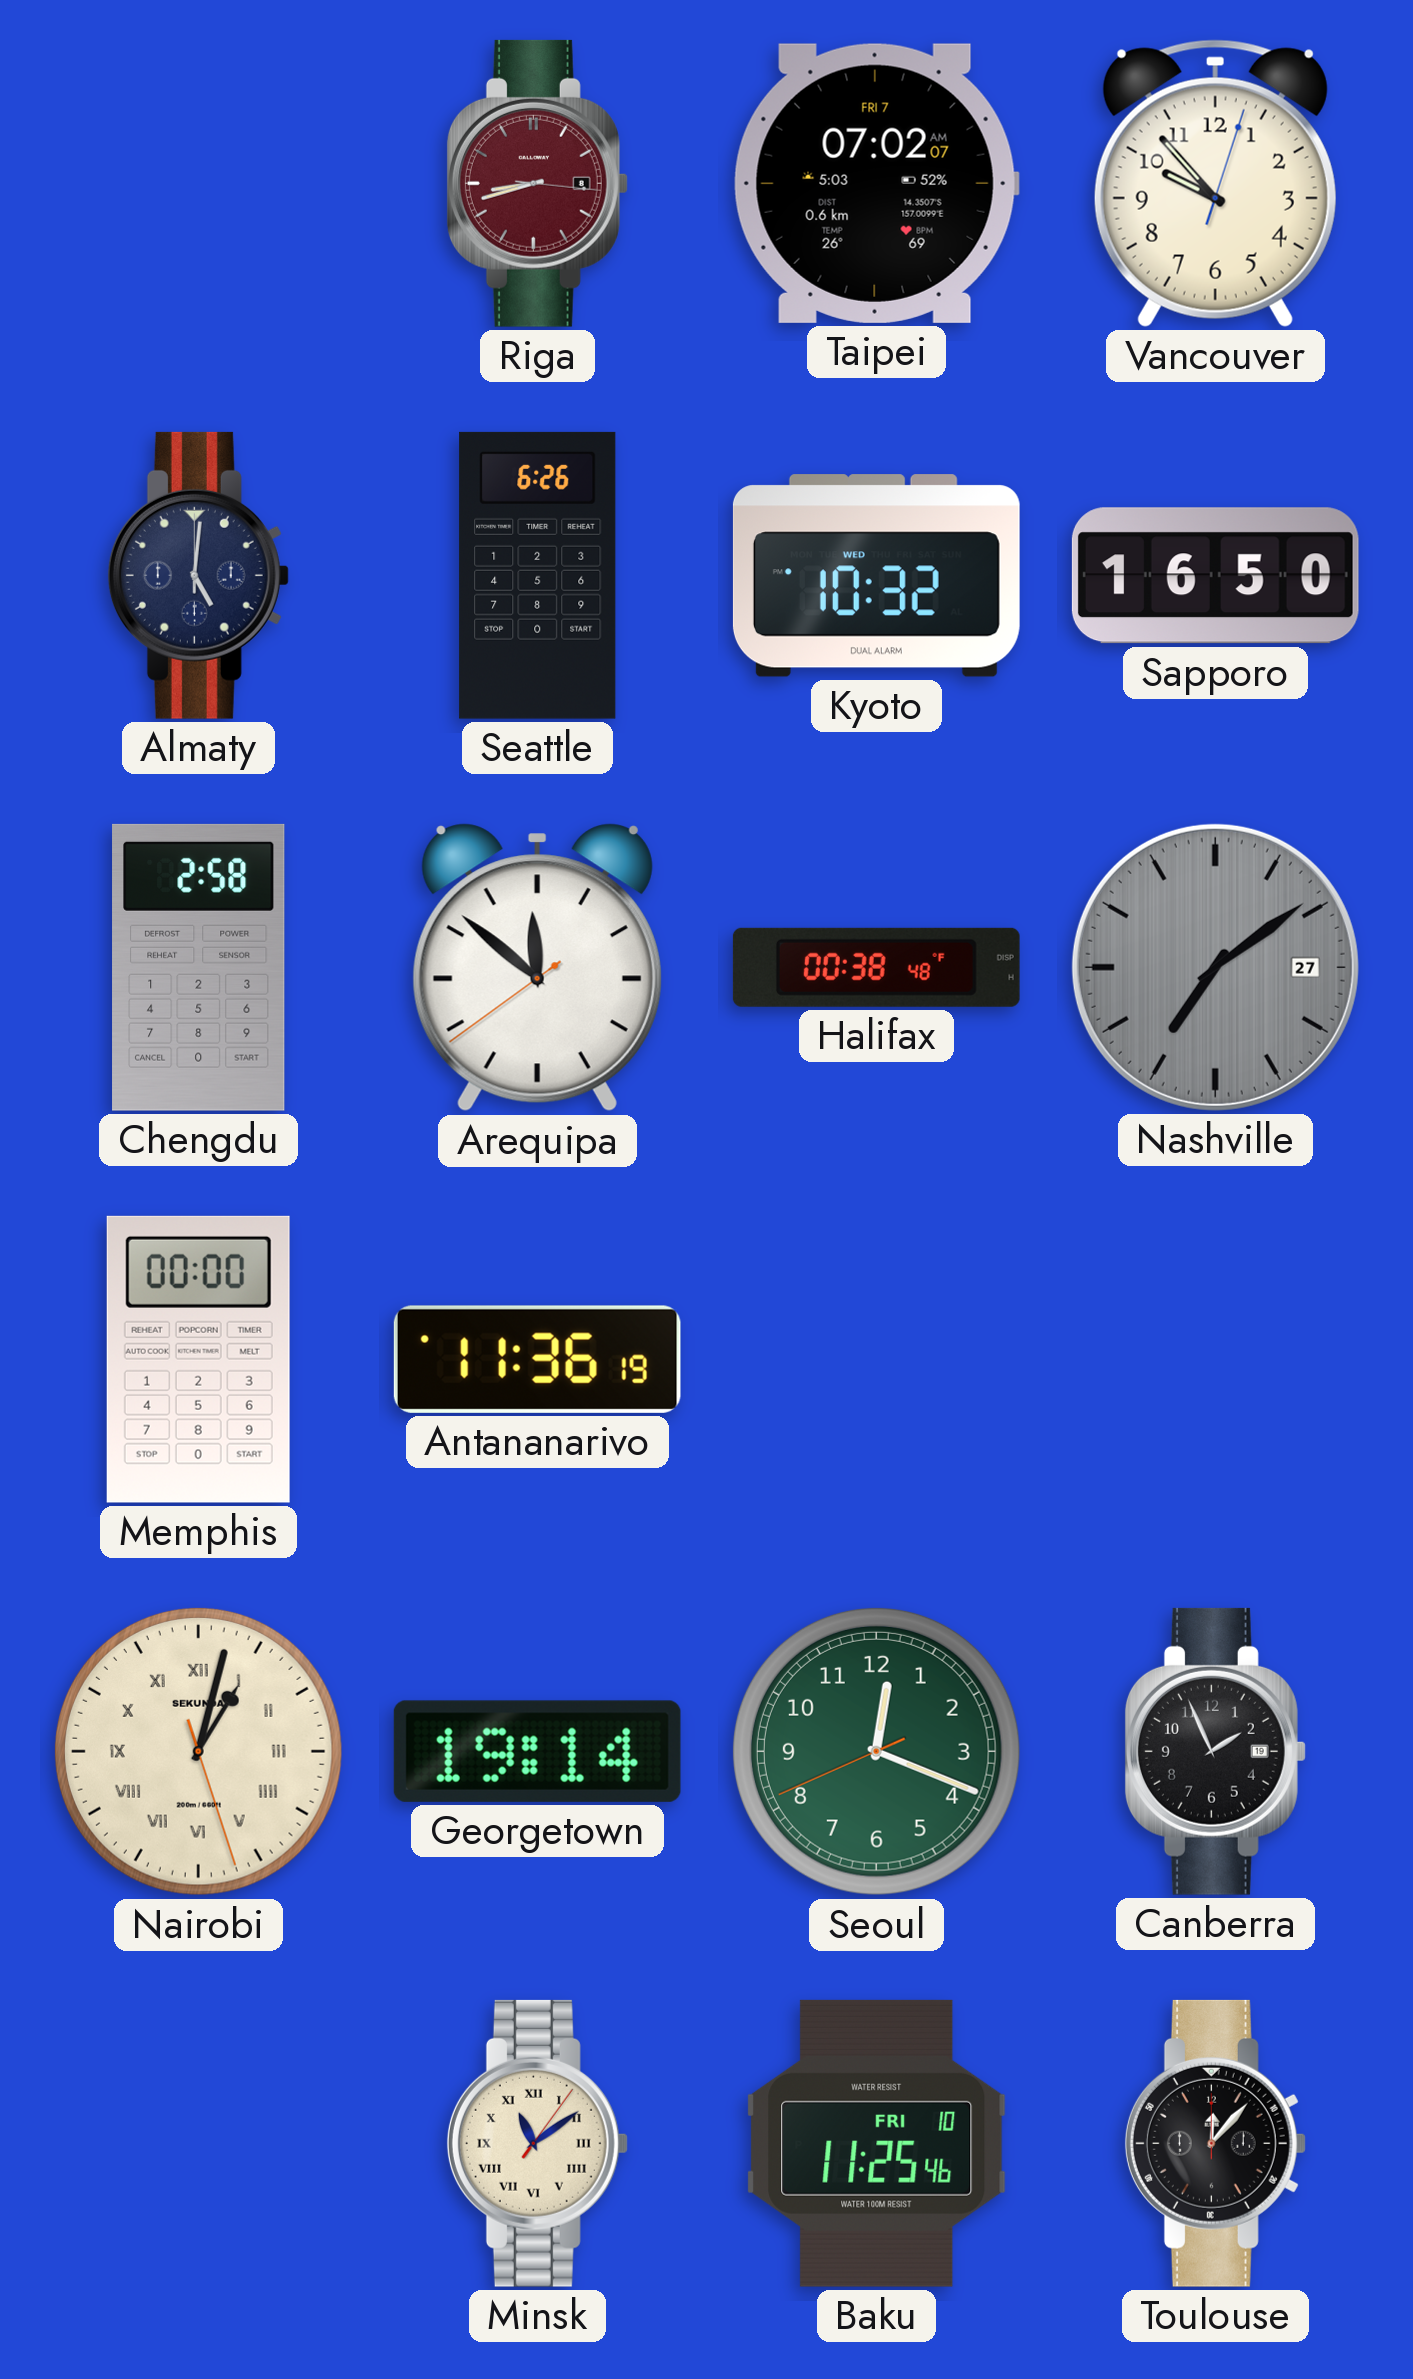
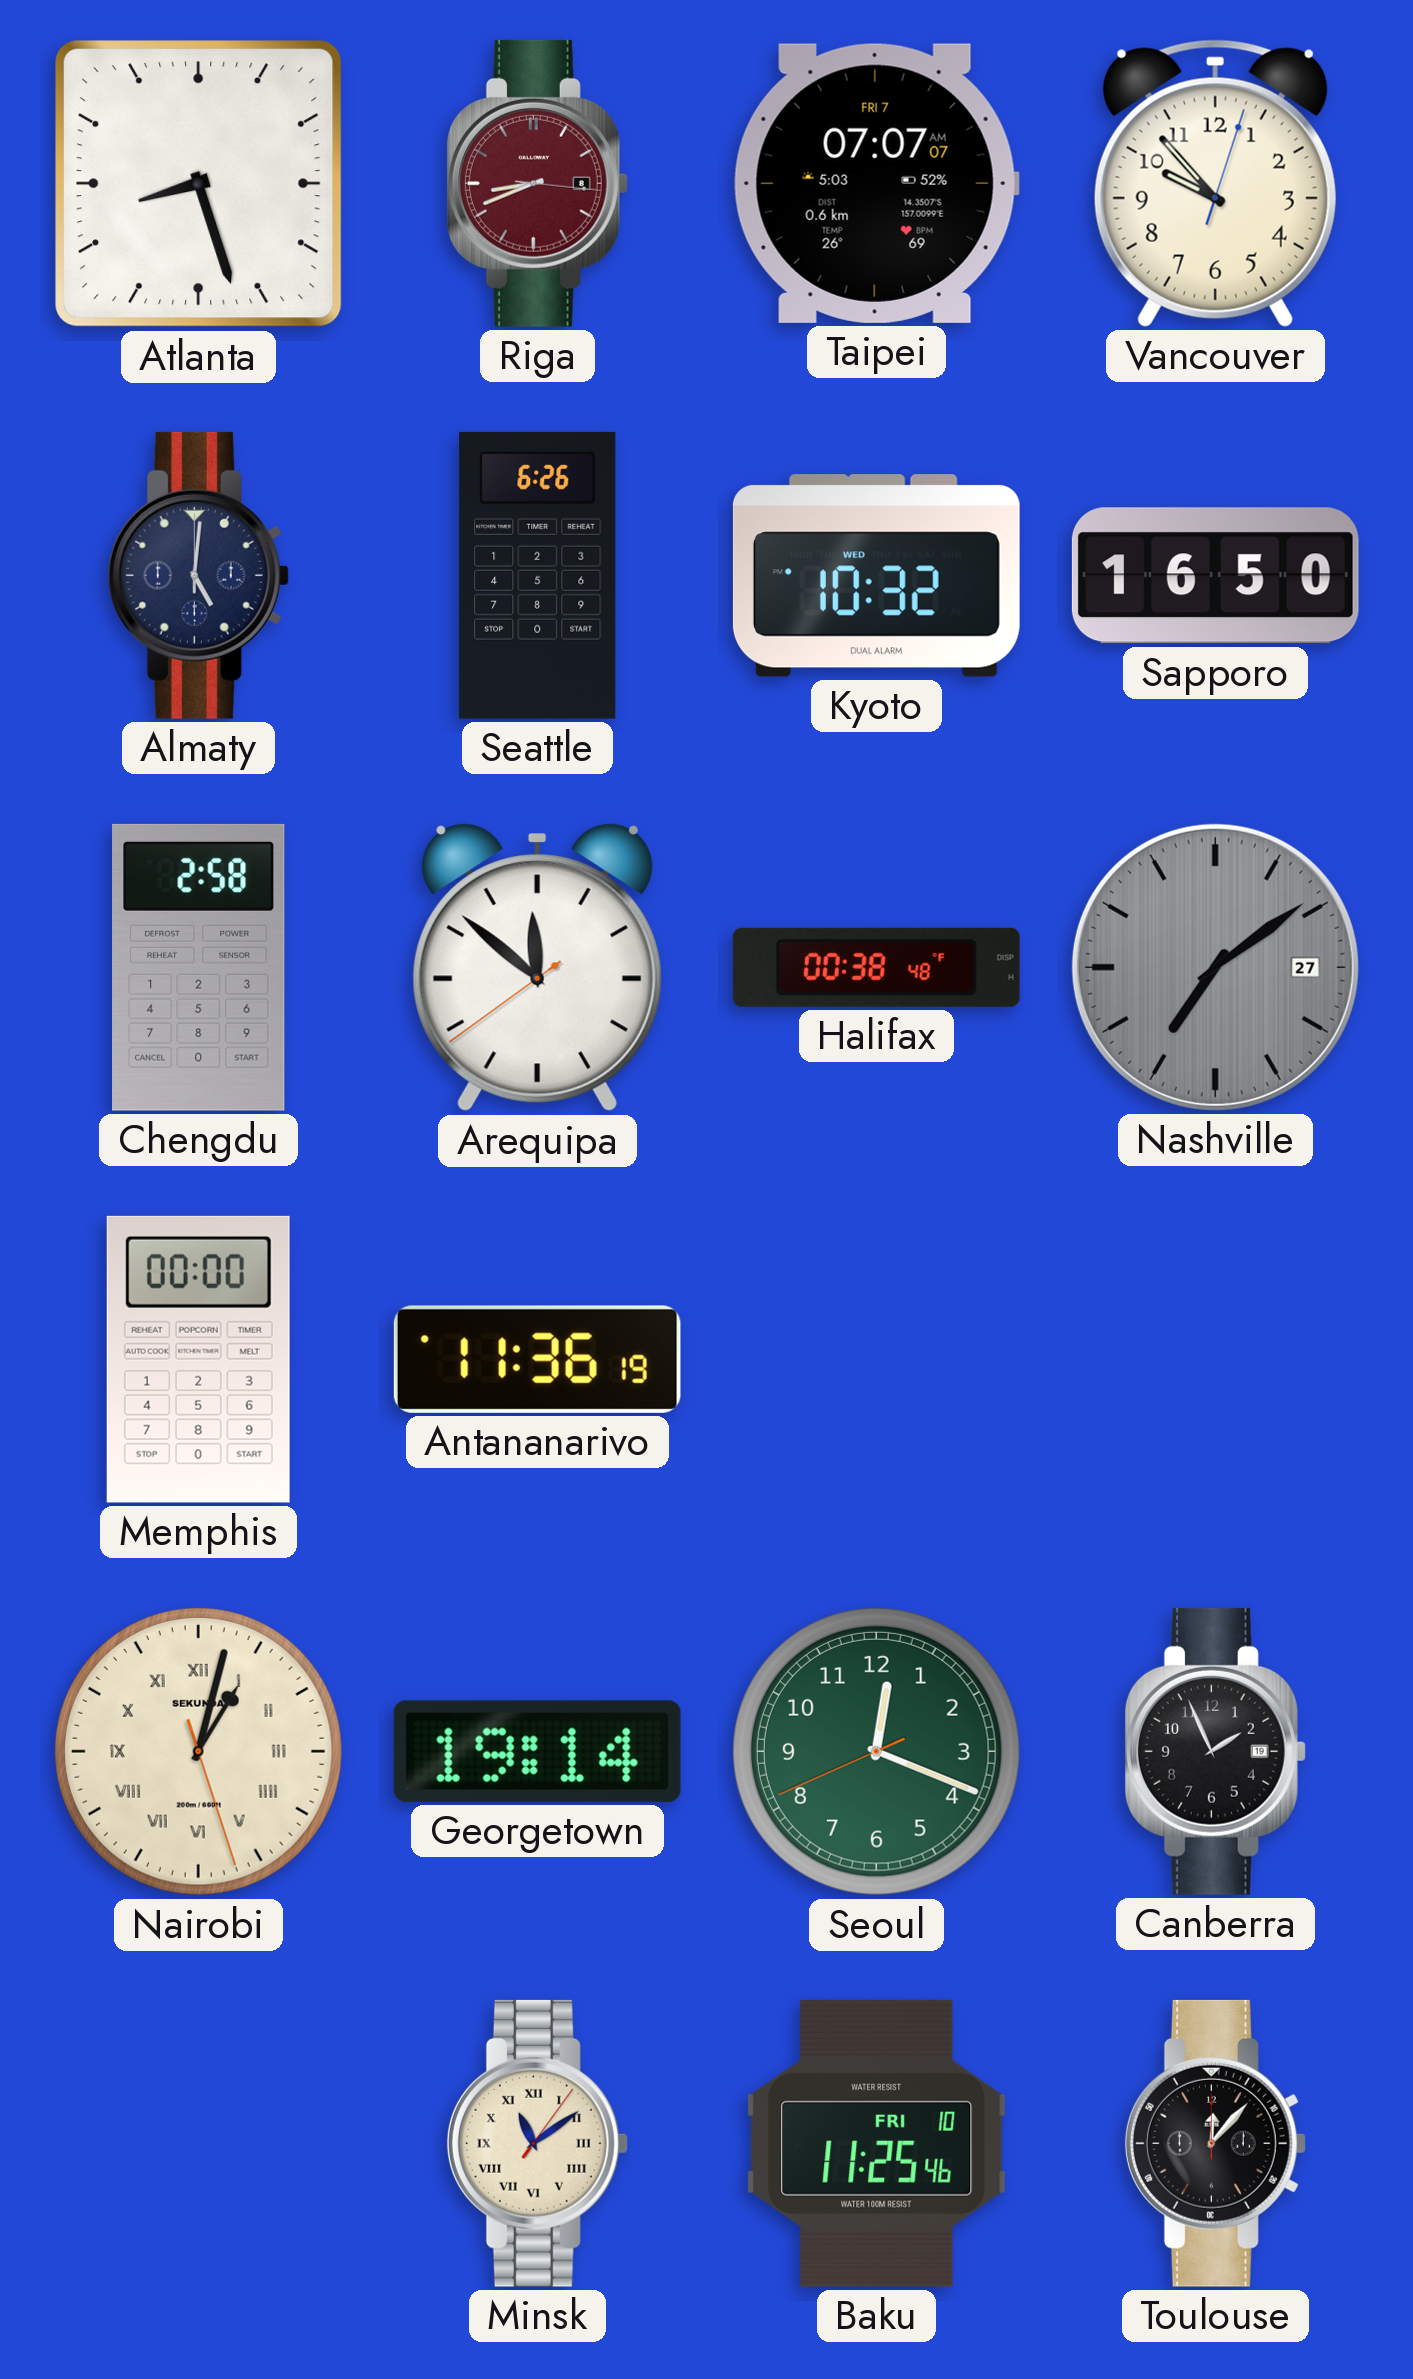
Atlanta: none -> 8:27
Riga: 8:42 -> 8:41
Taipei: 07:02 -> 07:07
